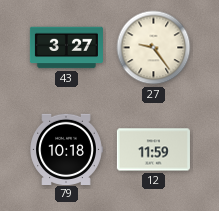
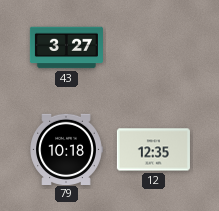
27: 9:24 -> none
12: 11:59 -> 12:35
